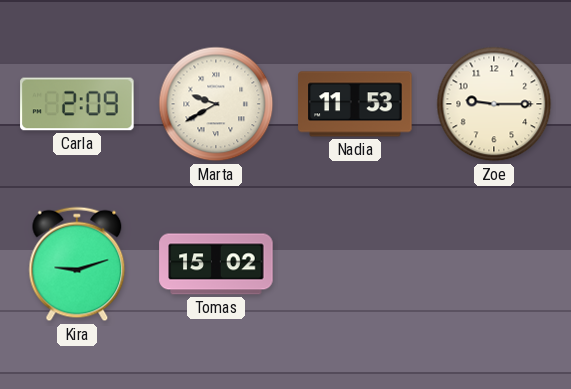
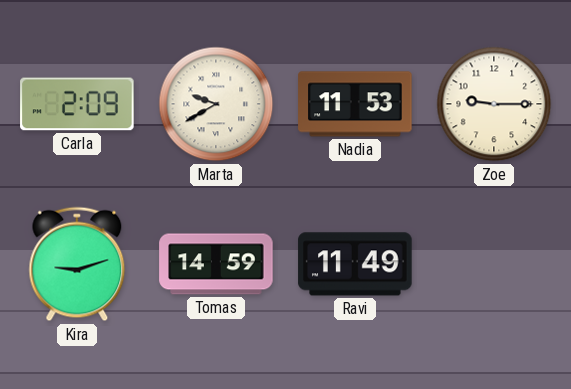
Tomas: 15:02 -> 14:59
Ravi: none -> 11:49
